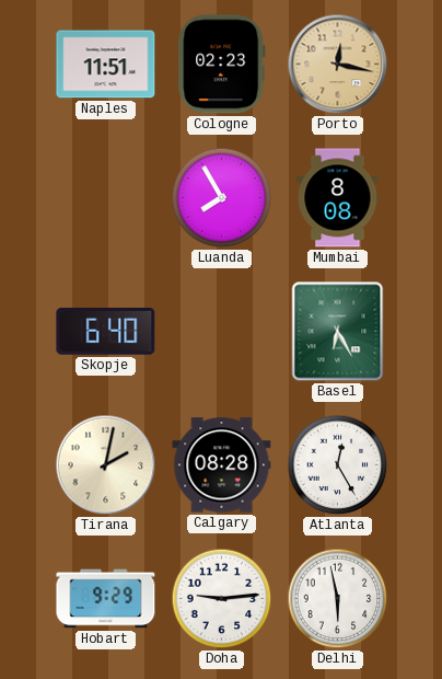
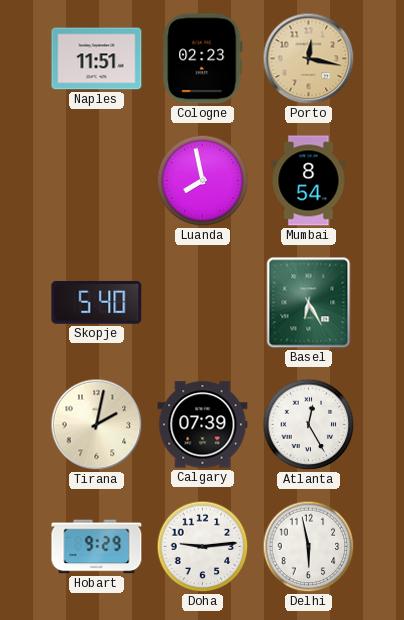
Luanda: 7:55 -> 7:58
Mumbai: 8:08 -> 8:54
Skopje: 6:40 -> 5:40
Calgary: 08:28 -> 07:39
